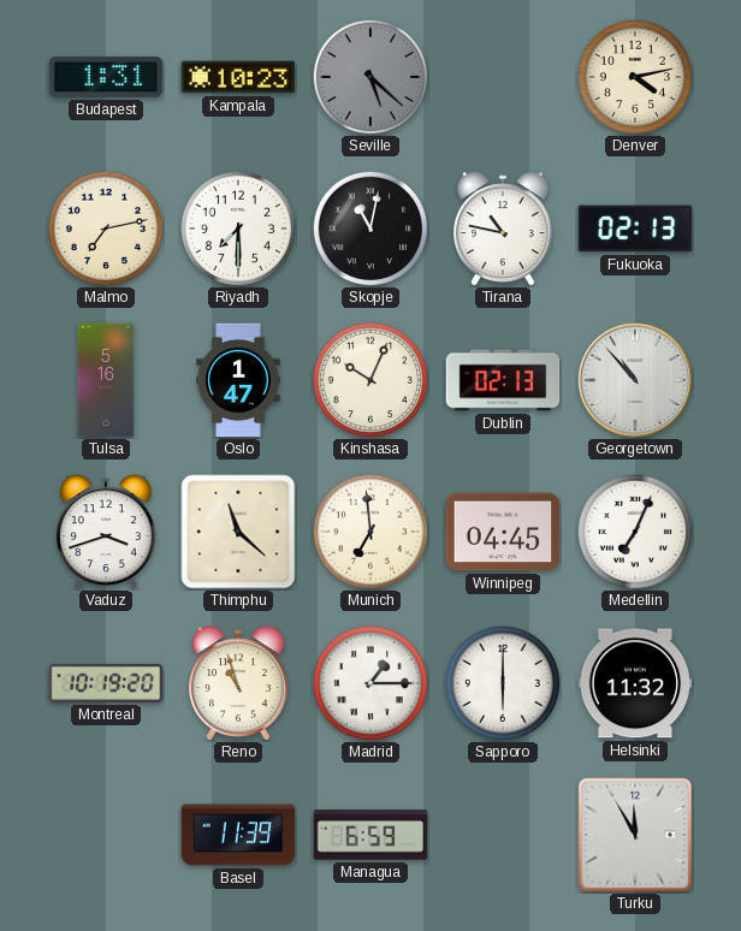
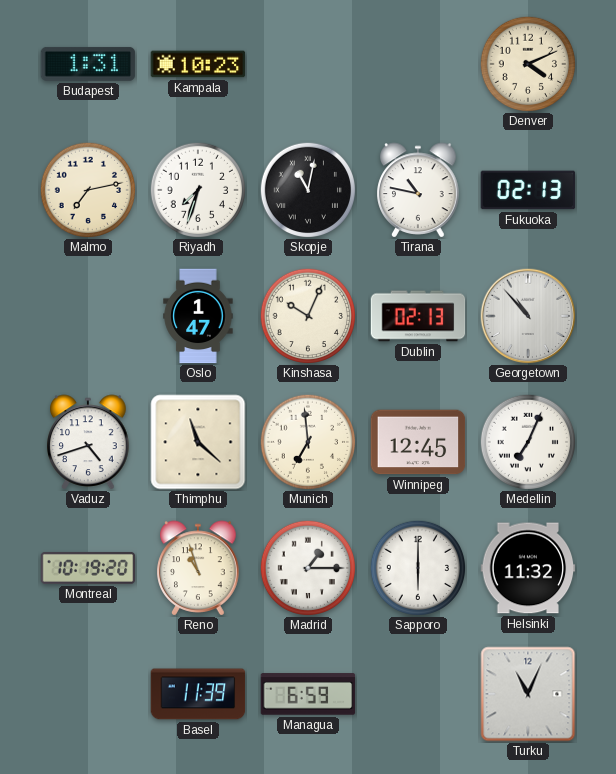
Seville: 5:22 -> none
Denver: 4:13 -> 4:11
Riyadh: 7:30 -> 7:33
Tulsa: 5:16 -> none
Vaduz: 3:42 -> 4:42
Winnipeg: 04:45 -> 12:45
Turku: 11:55 -> 11:04
